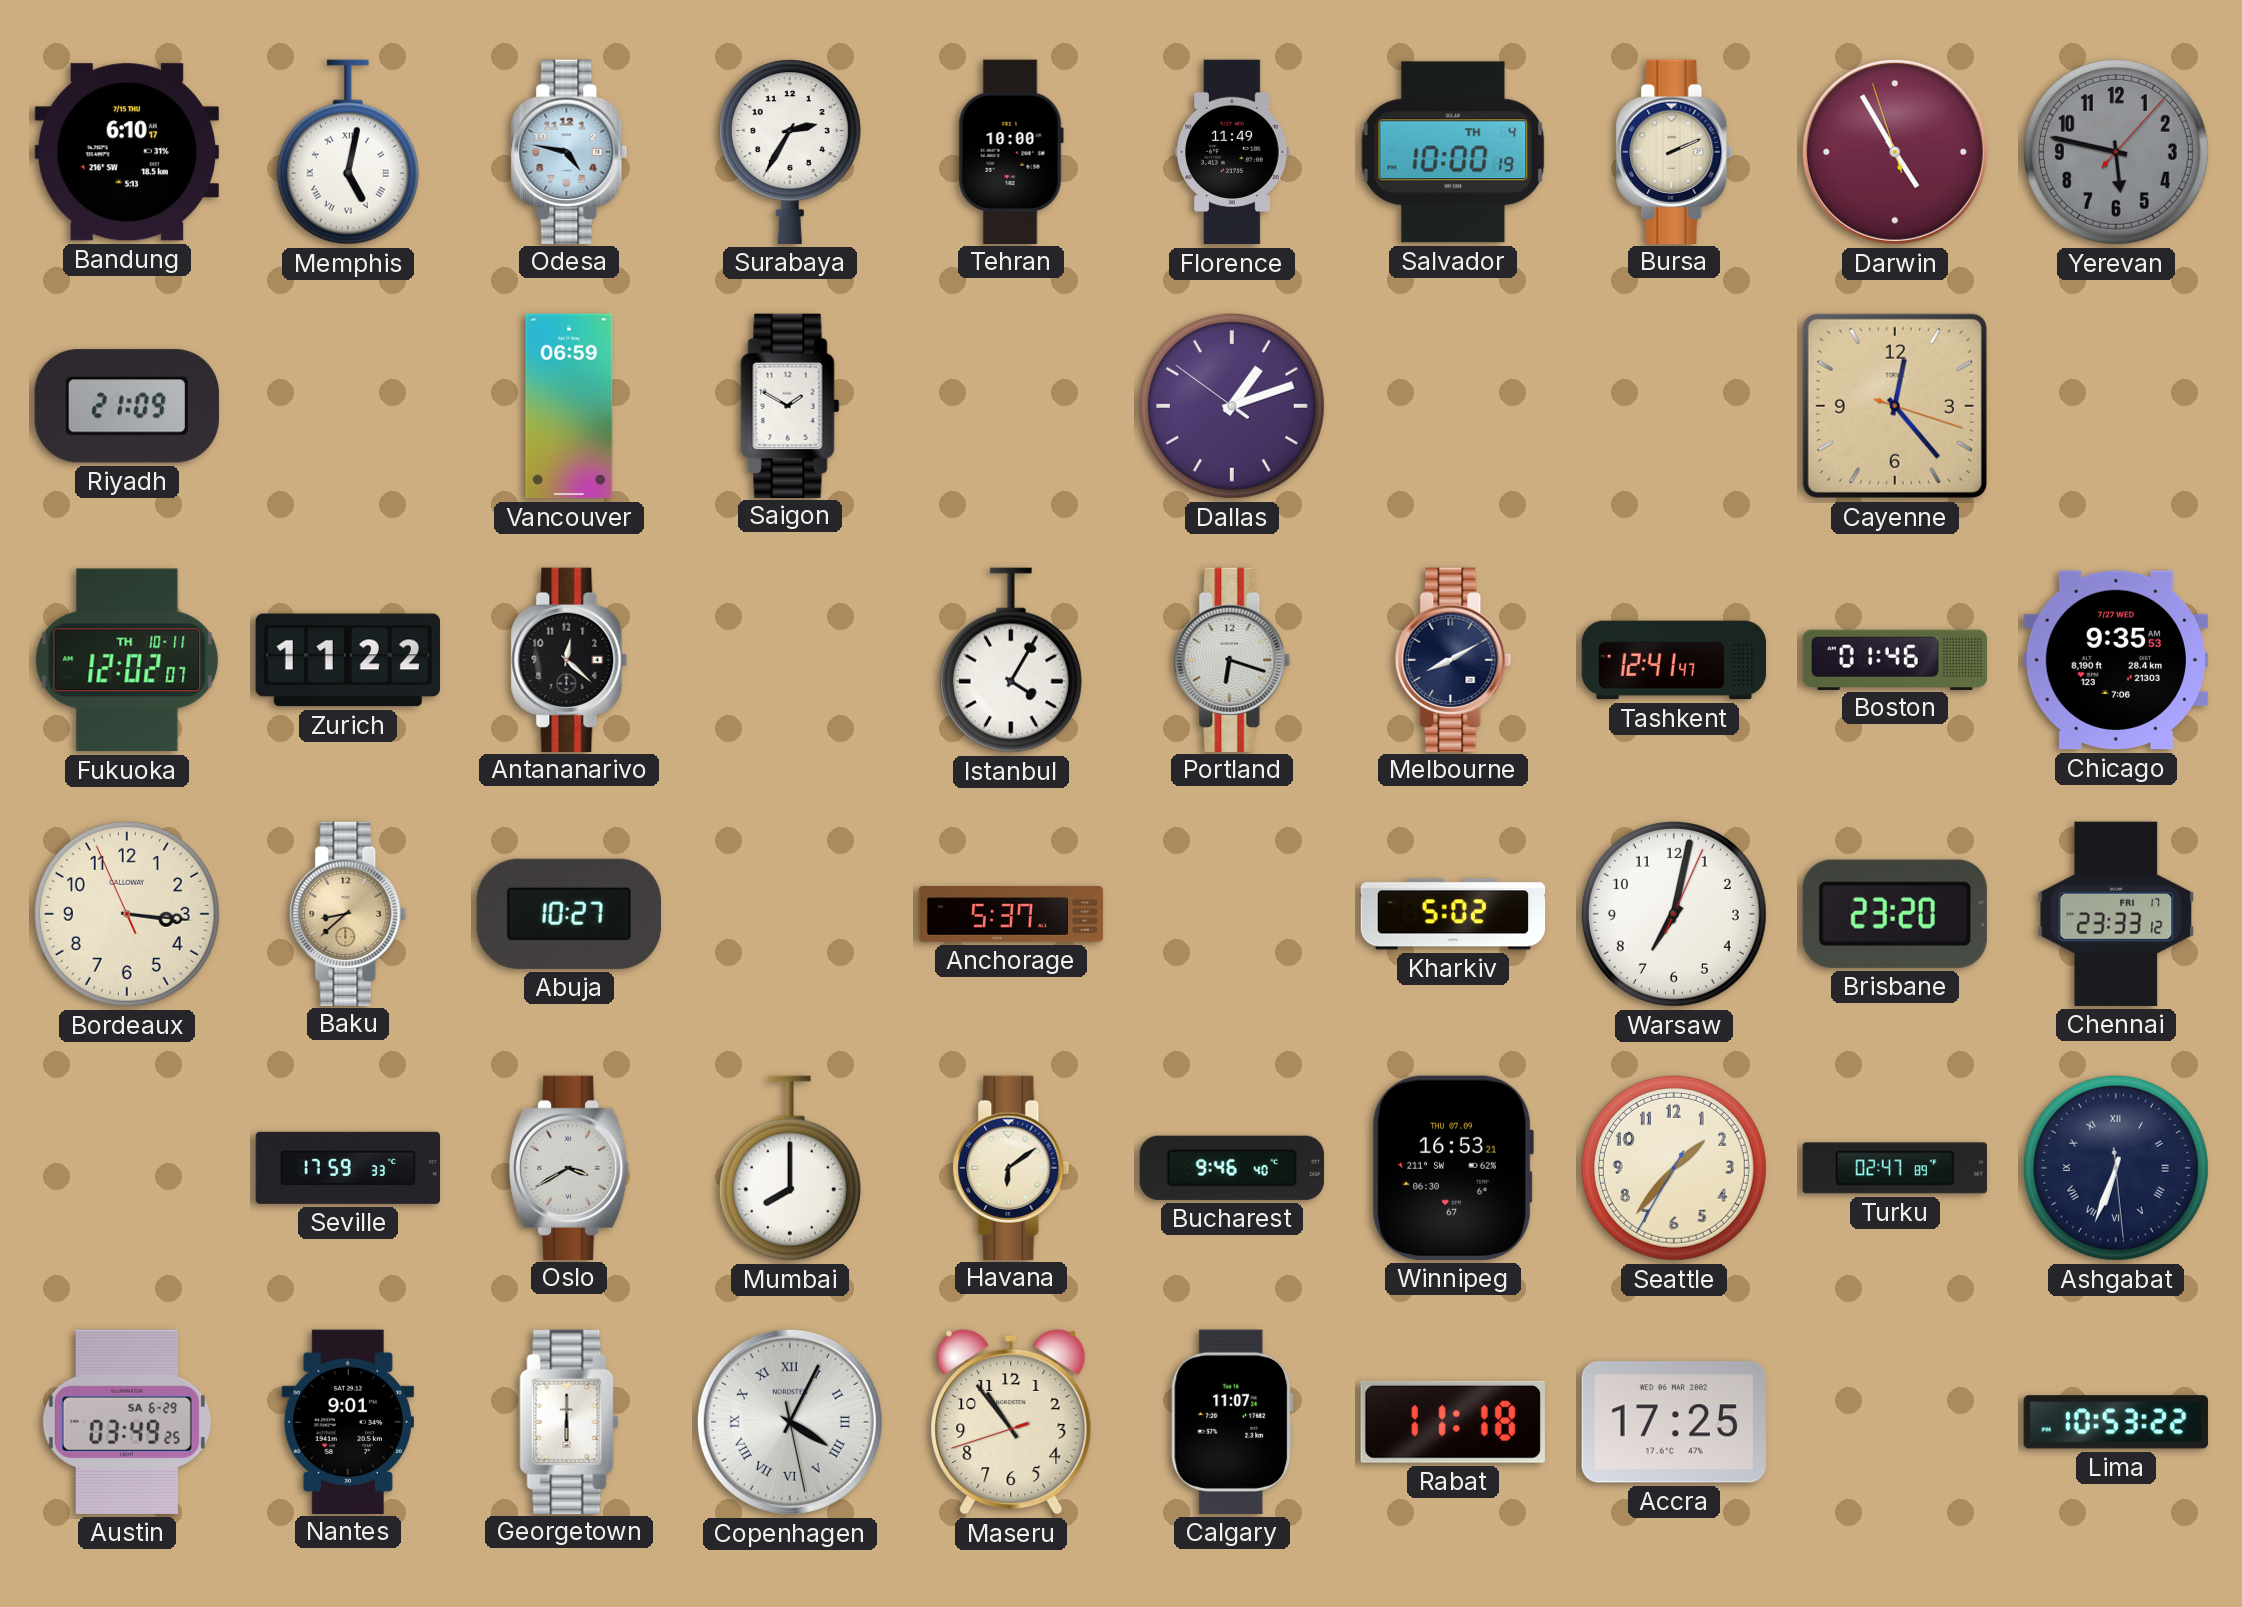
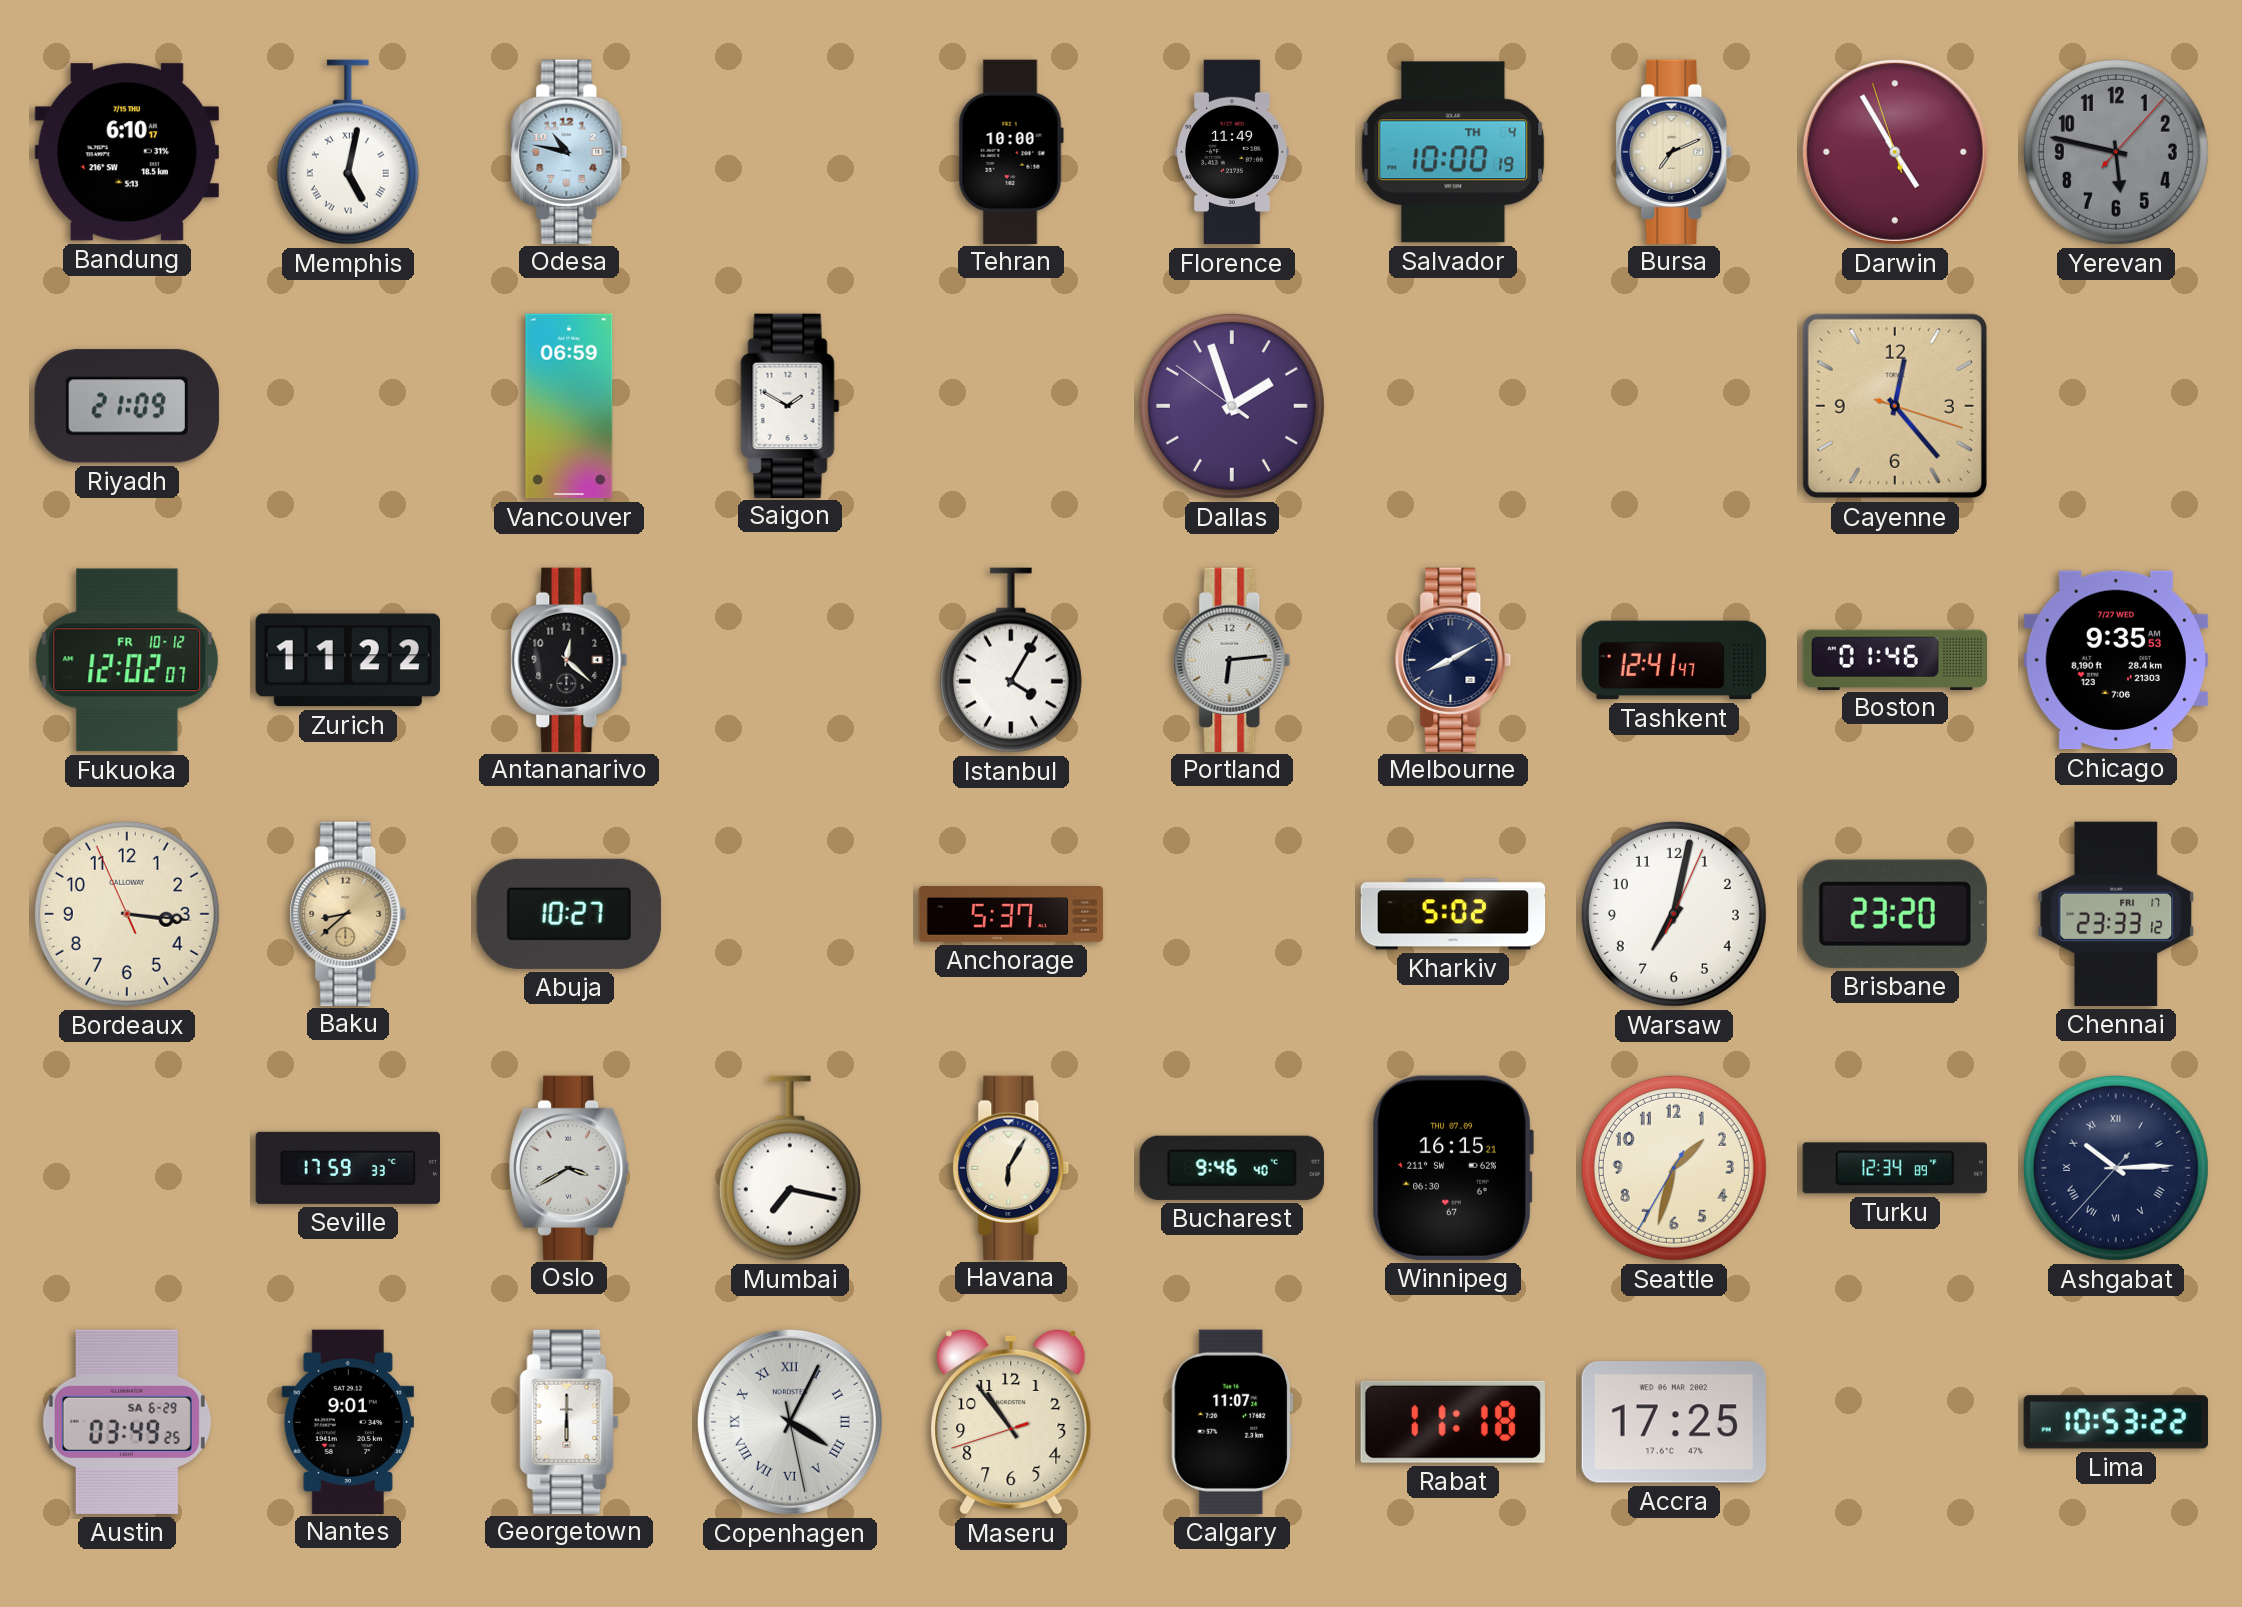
Odesa: 4:47 -> 10:47
Surabaya: 2:35 -> none
Bursa: 2:11 -> 7:11
Dallas: 1:11 -> 1:56
Fukuoka date: TH 10-11 -> FR 10-12
Portland: 6:18 -> 6:14
Mumbai: 8:00 -> 7:17
Havana: 6:09 -> 6:05
Winnipeg: 16:53 -> 16:15
Seattle: 1:36 -> 1:32
Turku: 02:47 -> 12:34
Ashgabat: 6:33 -> 10:14
